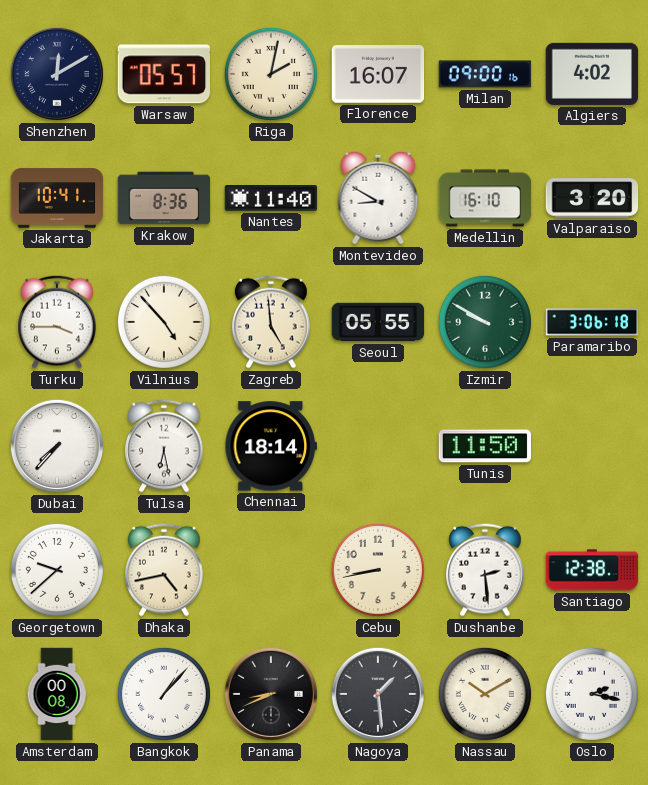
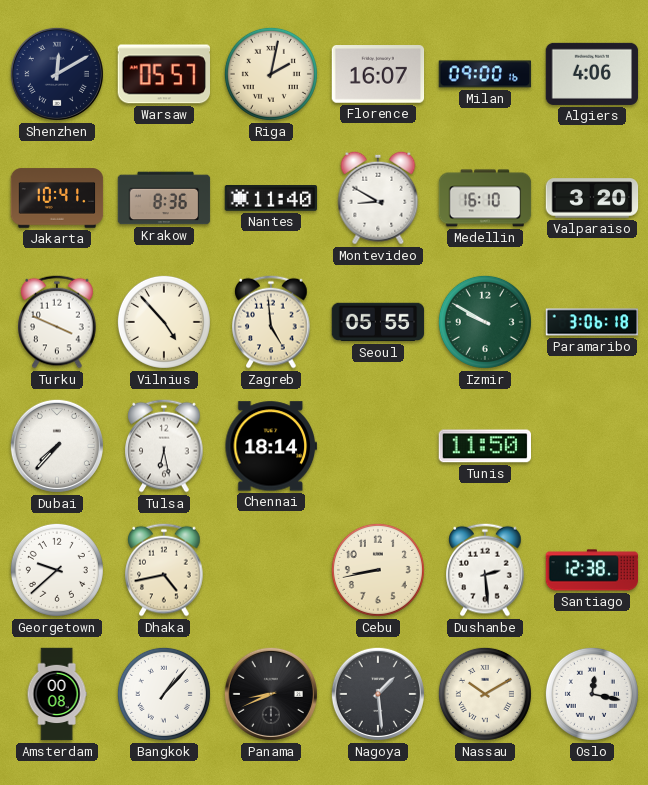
Algiers: 4:02 -> 4:06
Turku: 3:45 -> 3:49
Oslo: 2:17 -> 12:17
